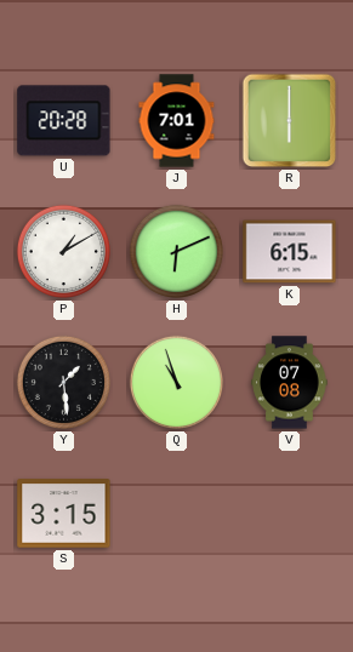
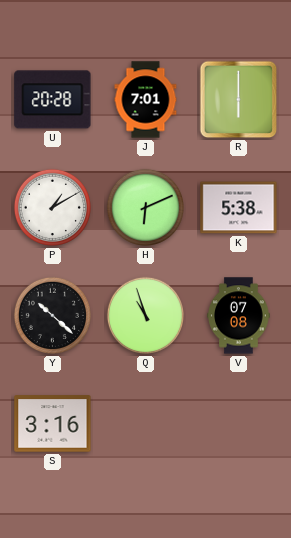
K: 6:15 -> 5:38
Y: 1:29 -> 10:22
S: 3:15 -> 3:16
